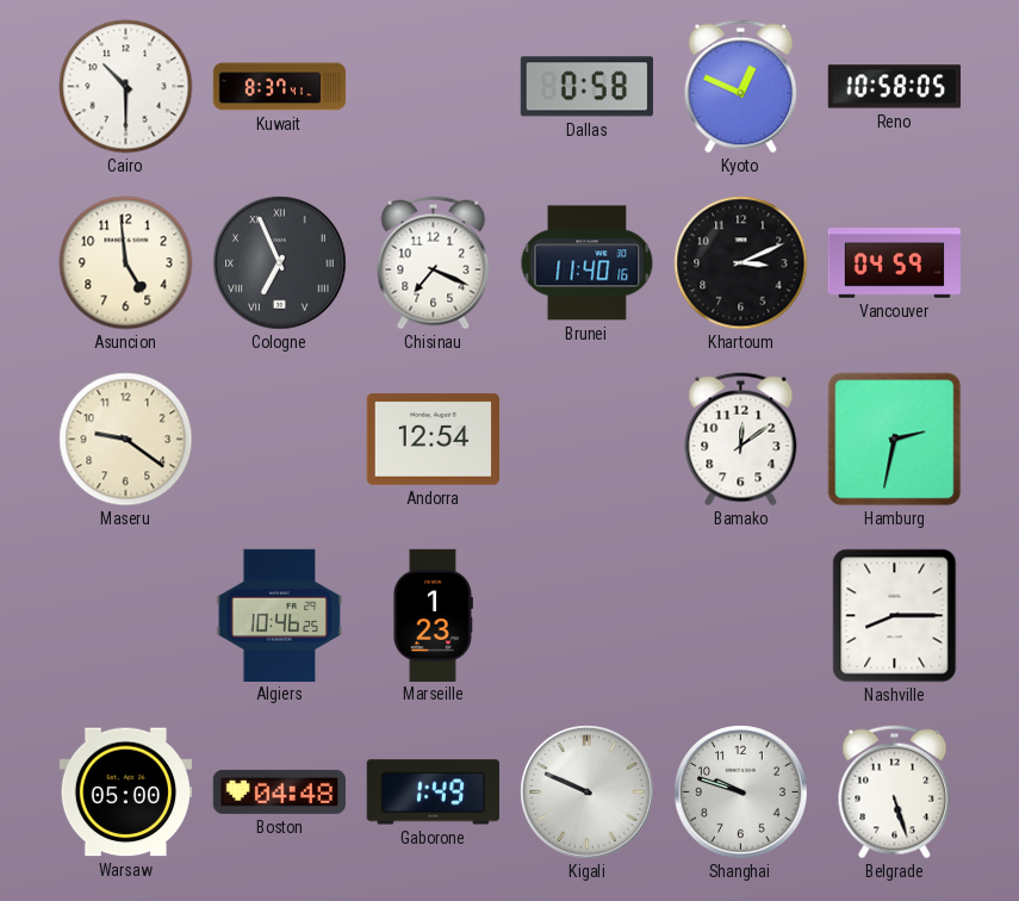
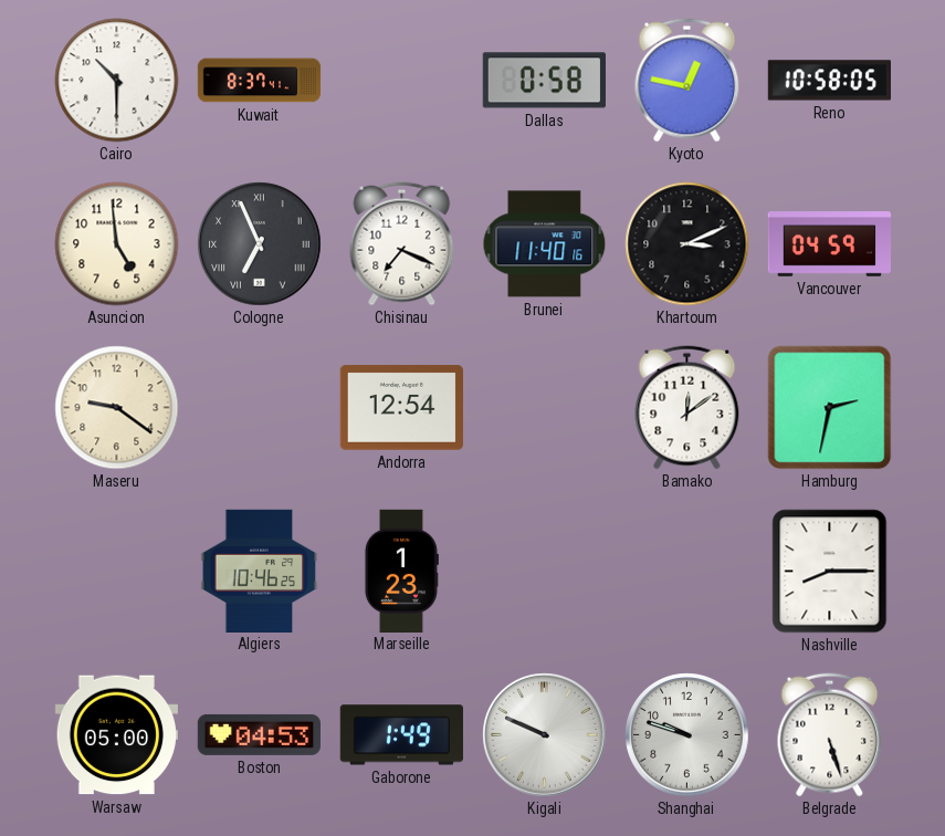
Kyoto: 12:49 -> 12:47
Boston: 04:48 -> 04:53
